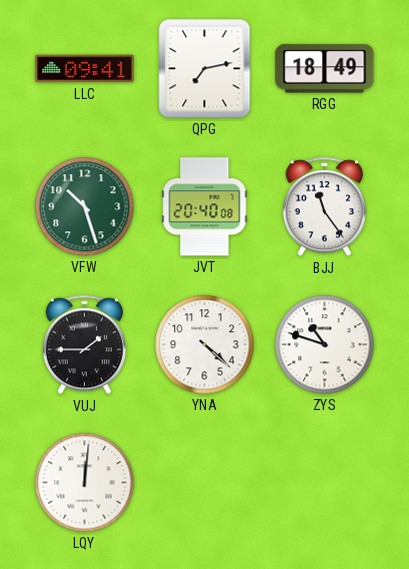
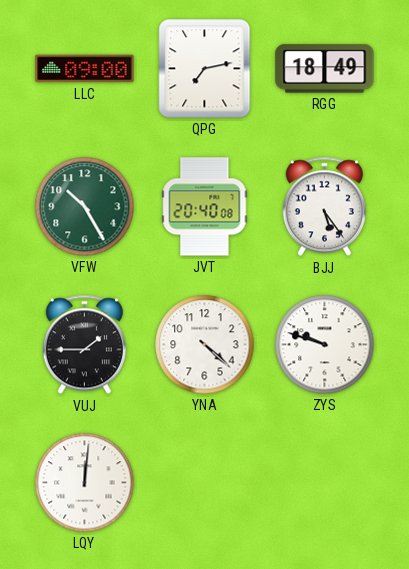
LLC: 09:41 -> 09:00
VFW: 10:27 -> 10:25
BJJ: 11:24 -> 5:24
ZYS: 10:48 -> 9:48
